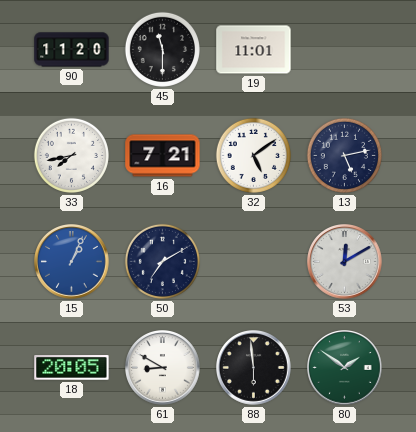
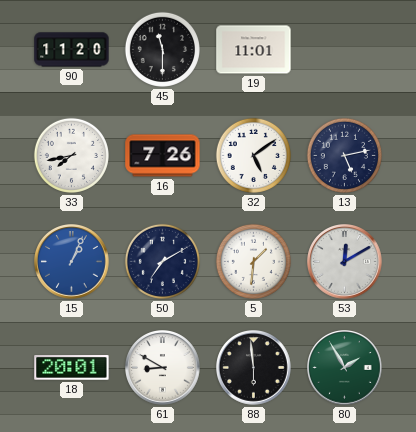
16: 7:21 -> 7:26
5: none -> 1:31
18: 20:05 -> 20:01
80: 1:51 -> 1:55
